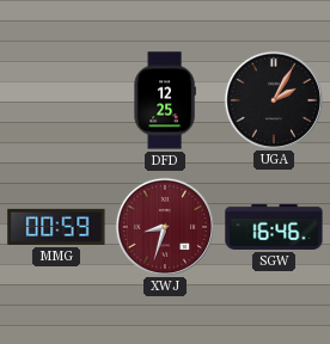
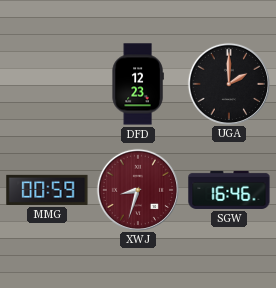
DFD: 12:25 -> 12:23
UGA: 2:05 -> 2:00
